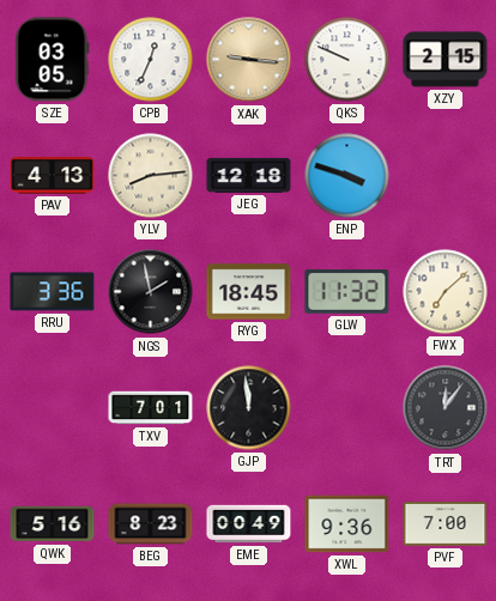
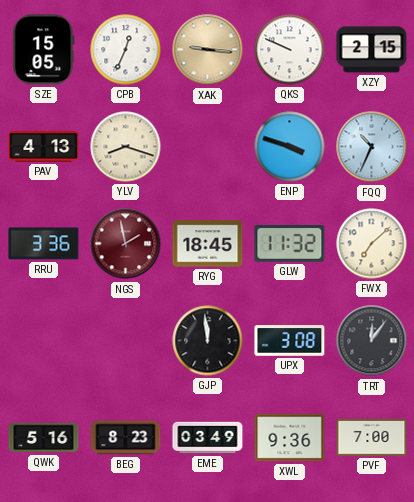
SZE: 03:05 -> 15:05
YLV: 8:14 -> 8:18
JEG: 12:18 -> none
FQQ: none -> 10:34
NGS dial: black -> burgundy
TXV: 7:01 -> none
UPX: none -> 3:08
EME: 00:49 -> 03:49
